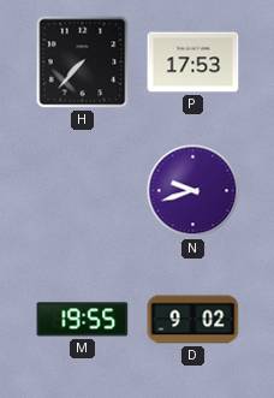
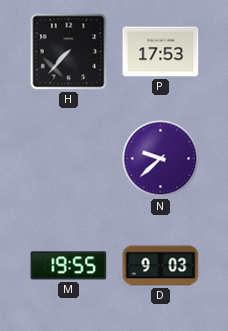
N: 9:42 -> 9:38
D: 9:02 -> 9:03
